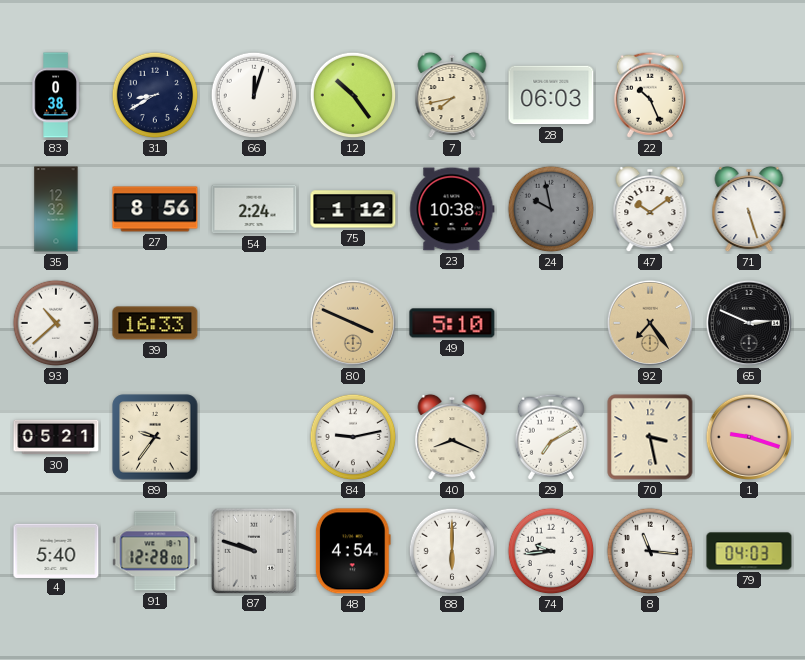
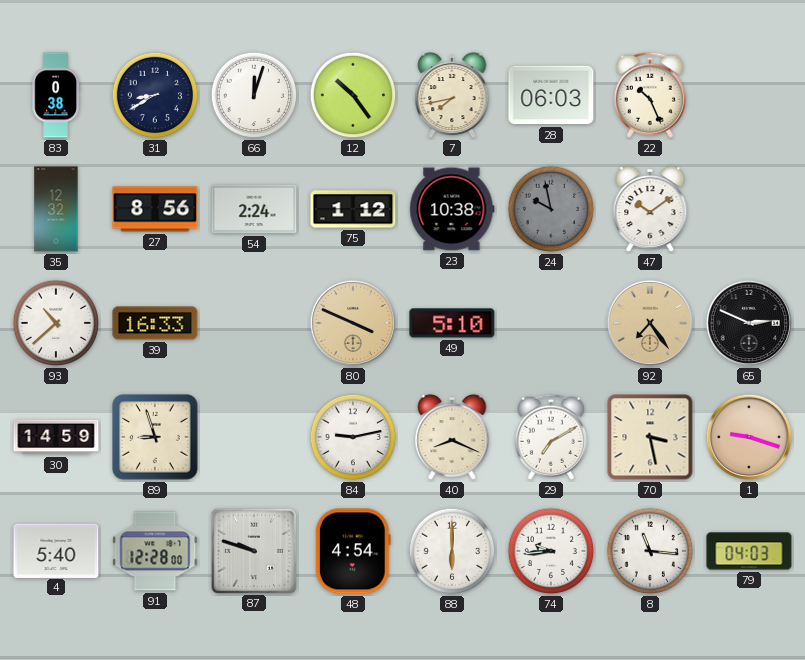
71: 5:27 -> none
30: 05:21 -> 14:59
89: 9:36 -> 8:57
